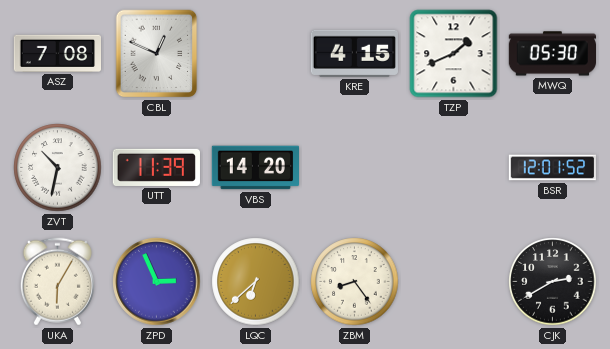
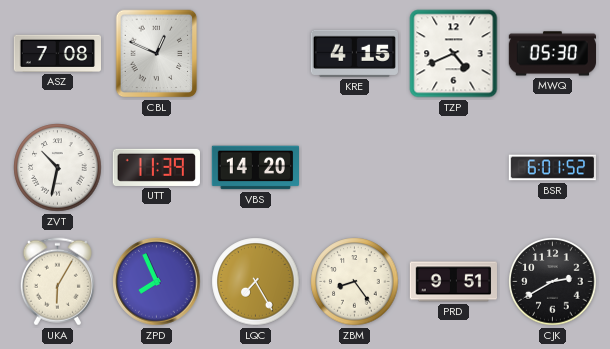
TZP: 1:41 -> 4:41
BSR: 12:01 -> 6:01
ZPD: 2:56 -> 7:56
LQC: 6:38 -> 7:25
PRD: none -> 9:51
